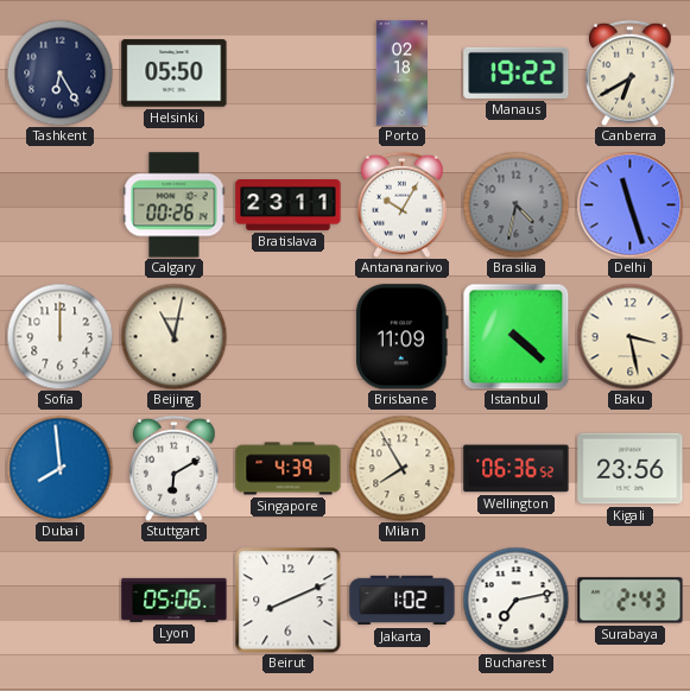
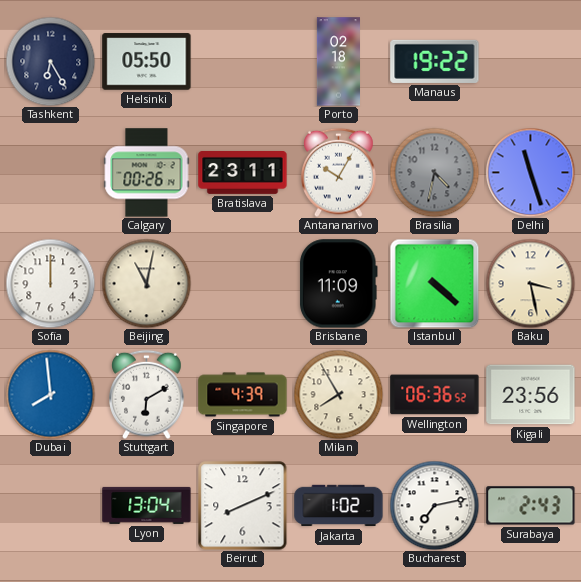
Canberra: 6:40 -> none
Lyon: 05:06 -> 13:04
